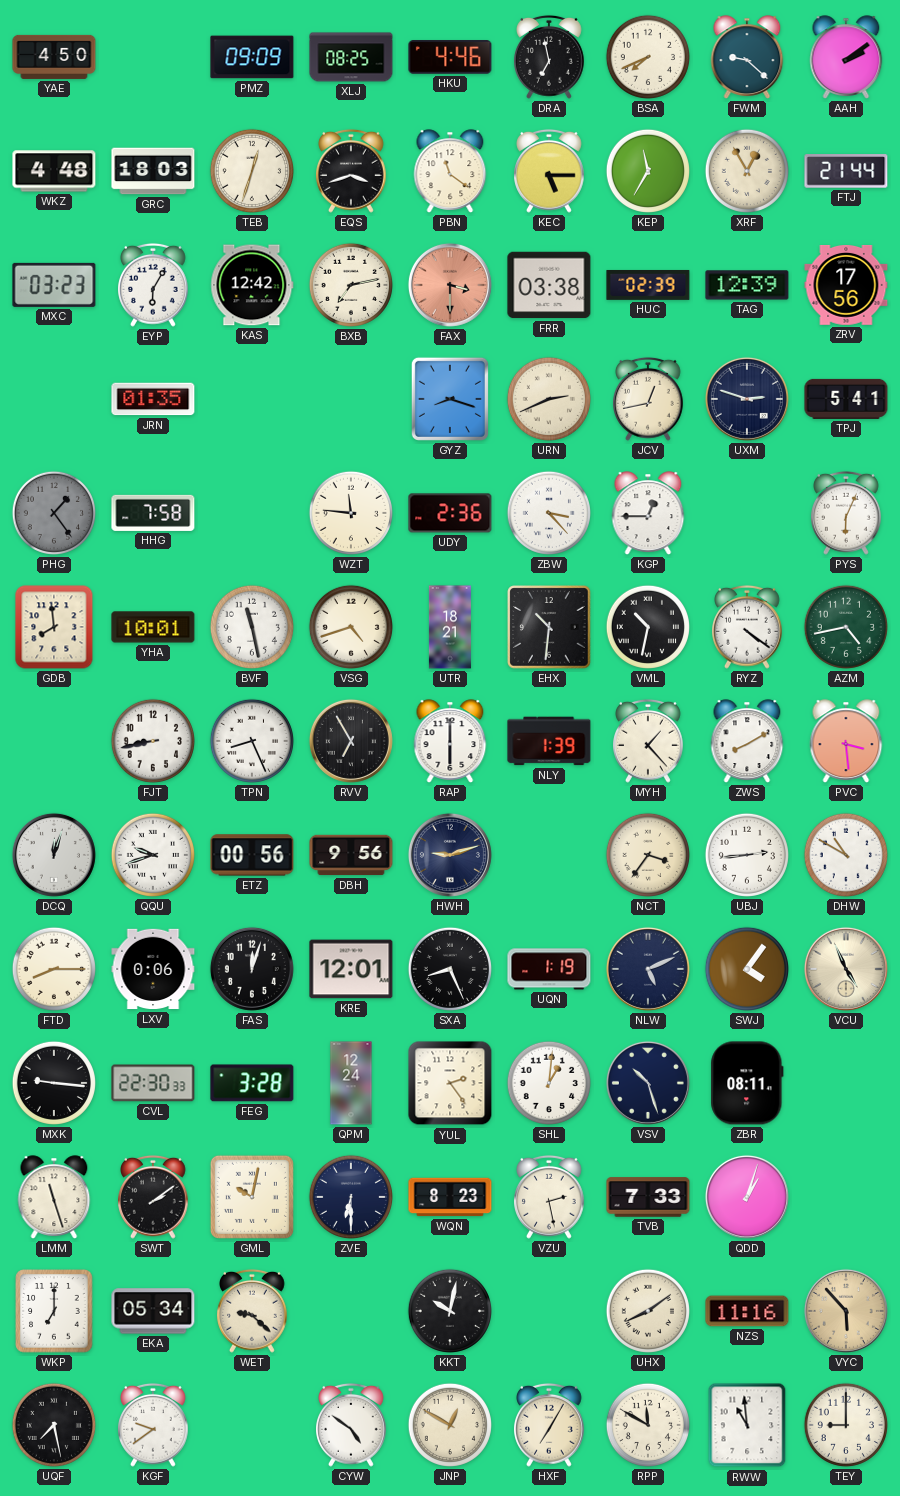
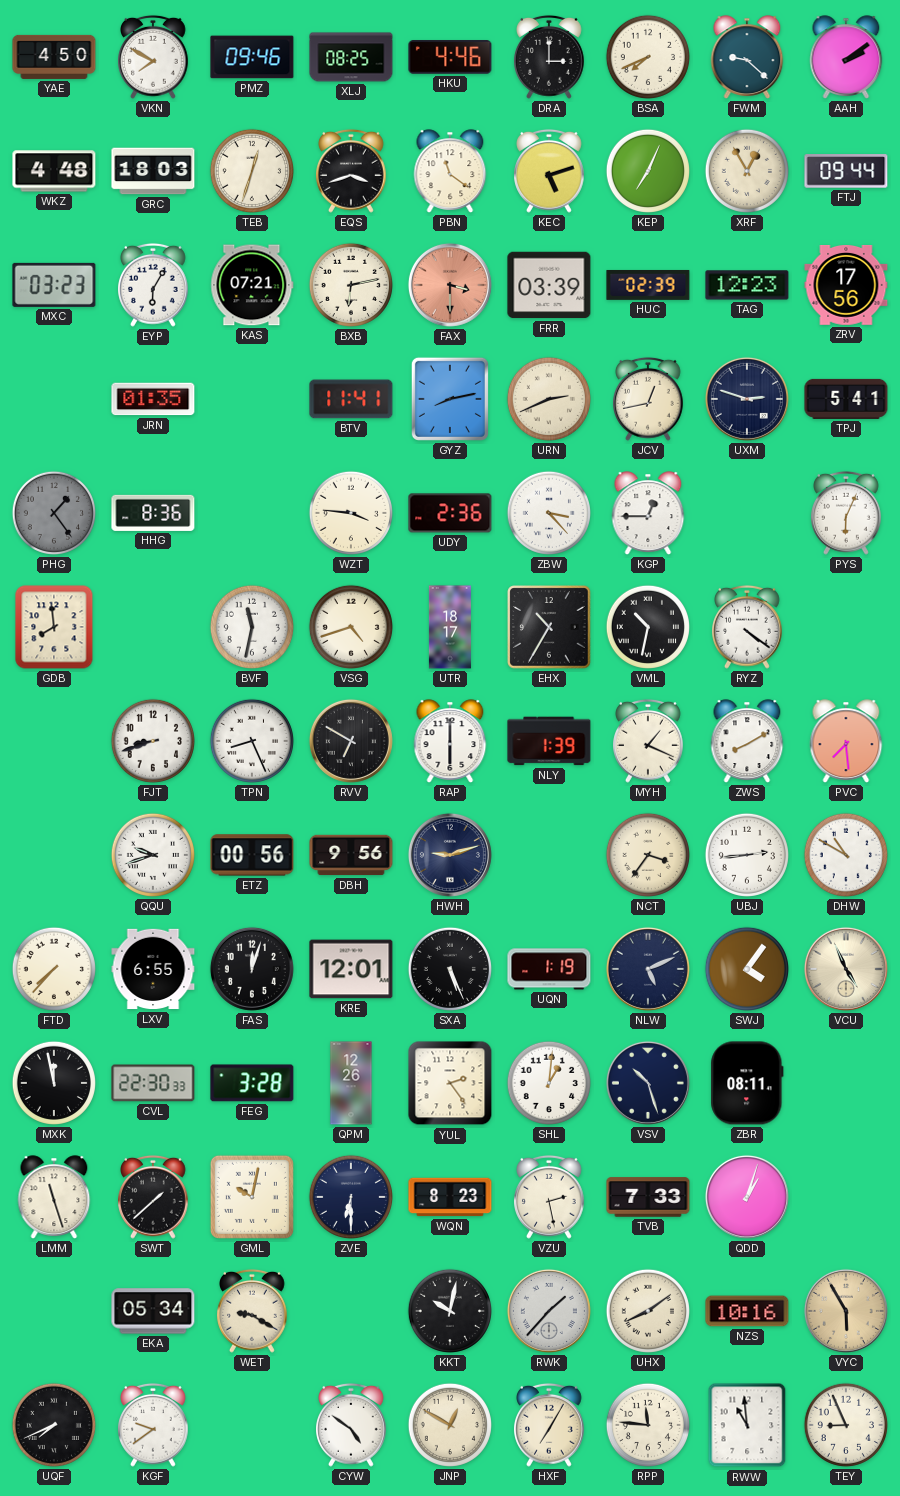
VKN: none -> 7:50
PMZ: 09:09 -> 09:46
DRA: 6:58 -> 3:00
KEC: 5:15 -> 5:12
KEP: 11:35 -> 7:04
FTJ: 21:44 -> 09:44
KAS: 12:42 -> 07:21
BXB: 7:13 -> 6:13
FRR: 03:38 -> 03:39
TAG: 12:39 -> 12:23
BTV: none -> 11:41
GYZ: 8:18 -> 8:13
HHG: 7:58 -> 8:36
WZT: 11:46 -> 3:46
YHA: 10:01 -> none
BVF: 11:28 -> 11:32
UTR: 18:21 -> 18:17
EHX: 10:31 -> 10:35
AZM: 4:43 -> none
FJT: 8:43 -> 8:42
RVV: 6:55 -> 6:50
MYH: 1:23 -> 1:19
PVC: 3:29 -> 7:29
DCQ: 12:03 -> none
FTD: 8:15 -> 7:37
LXV: 0:06 -> 6:55
SXA: 8:26 -> 5:26
MXK: 9:16 -> 11:58
QPM: 12:24 -> 12:26
SWT: 2:09 -> 1:38
WKP: 7:00 -> none
WET: 9:22 -> 9:20
RWK: none -> 1:37
NZS: 11:16 -> 10:16
VYC: 5:53 -> 5:55
UQF: 7:28 -> 7:41
RPP: 11:50 -> 11:46
TEY: 9:00 -> 8:56
